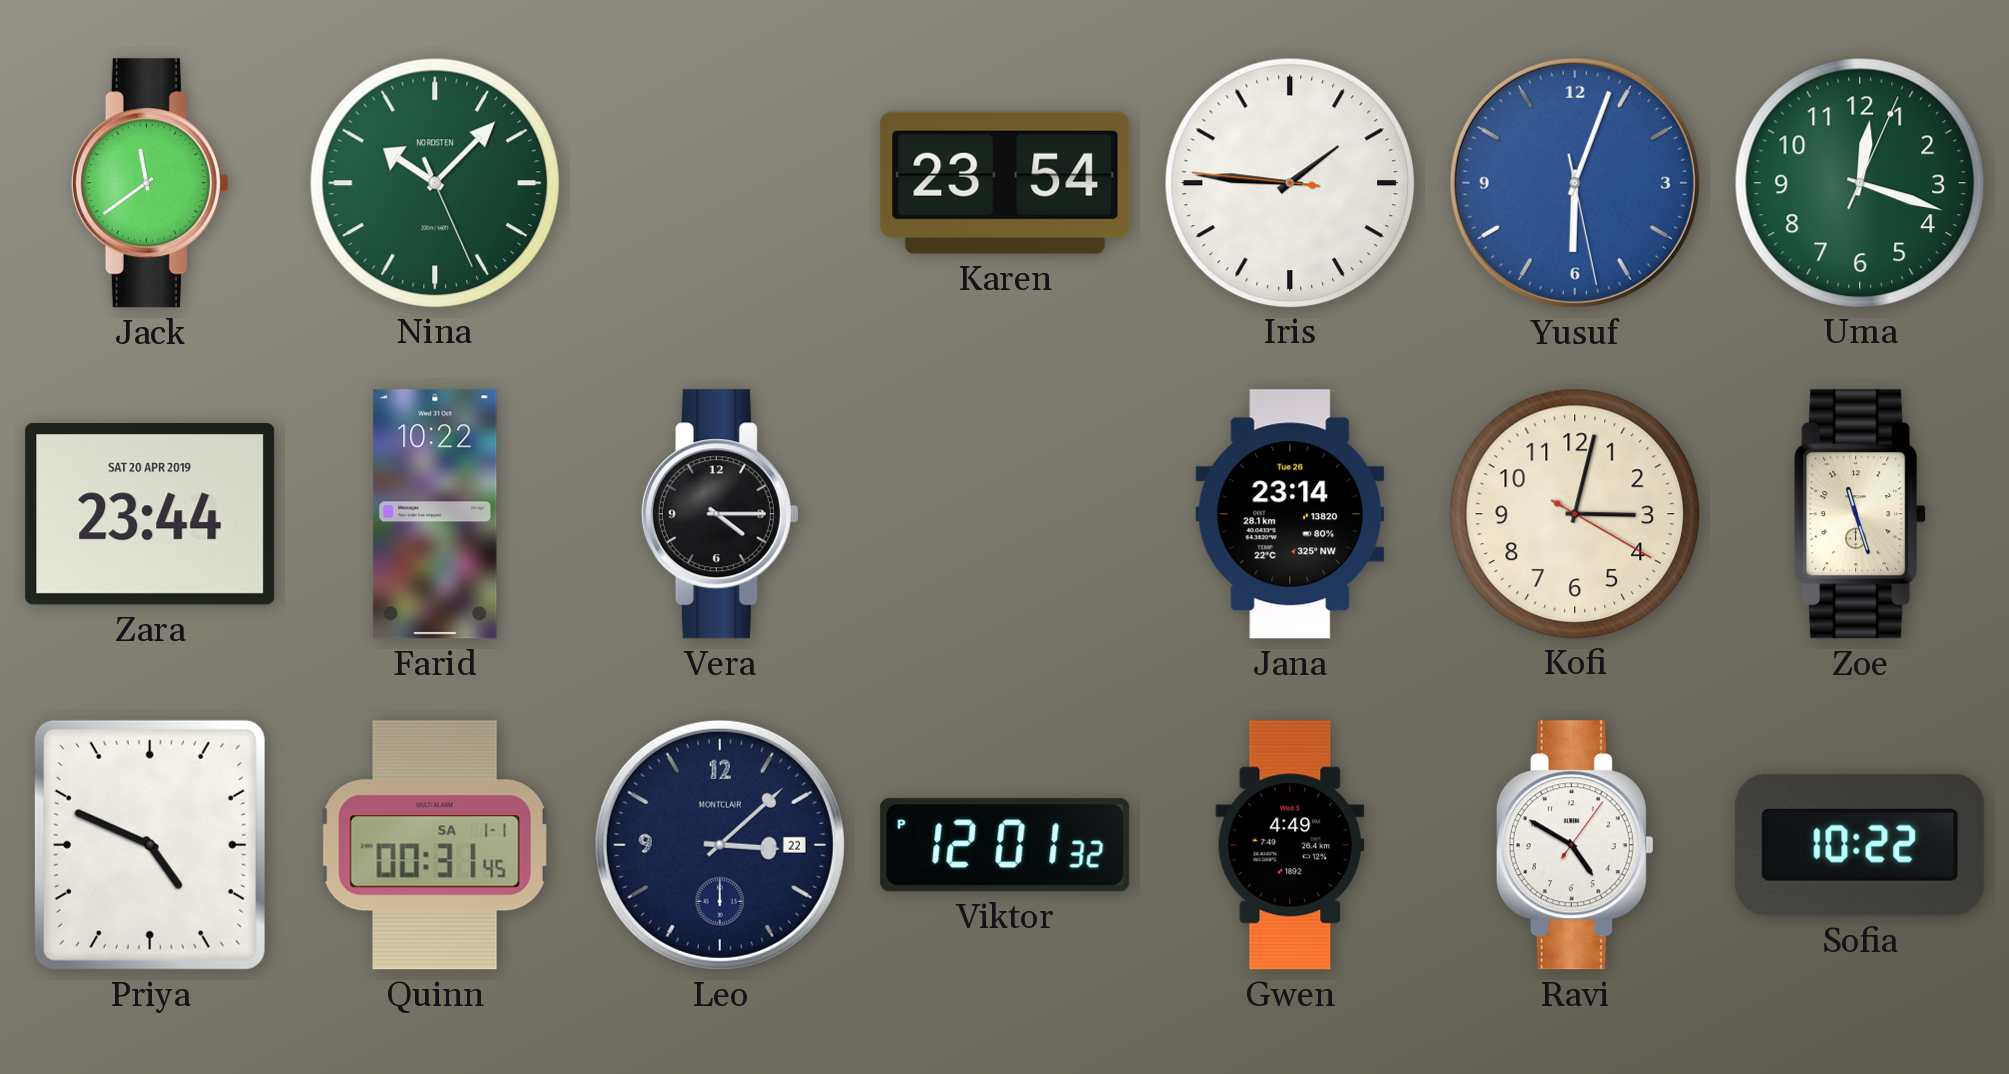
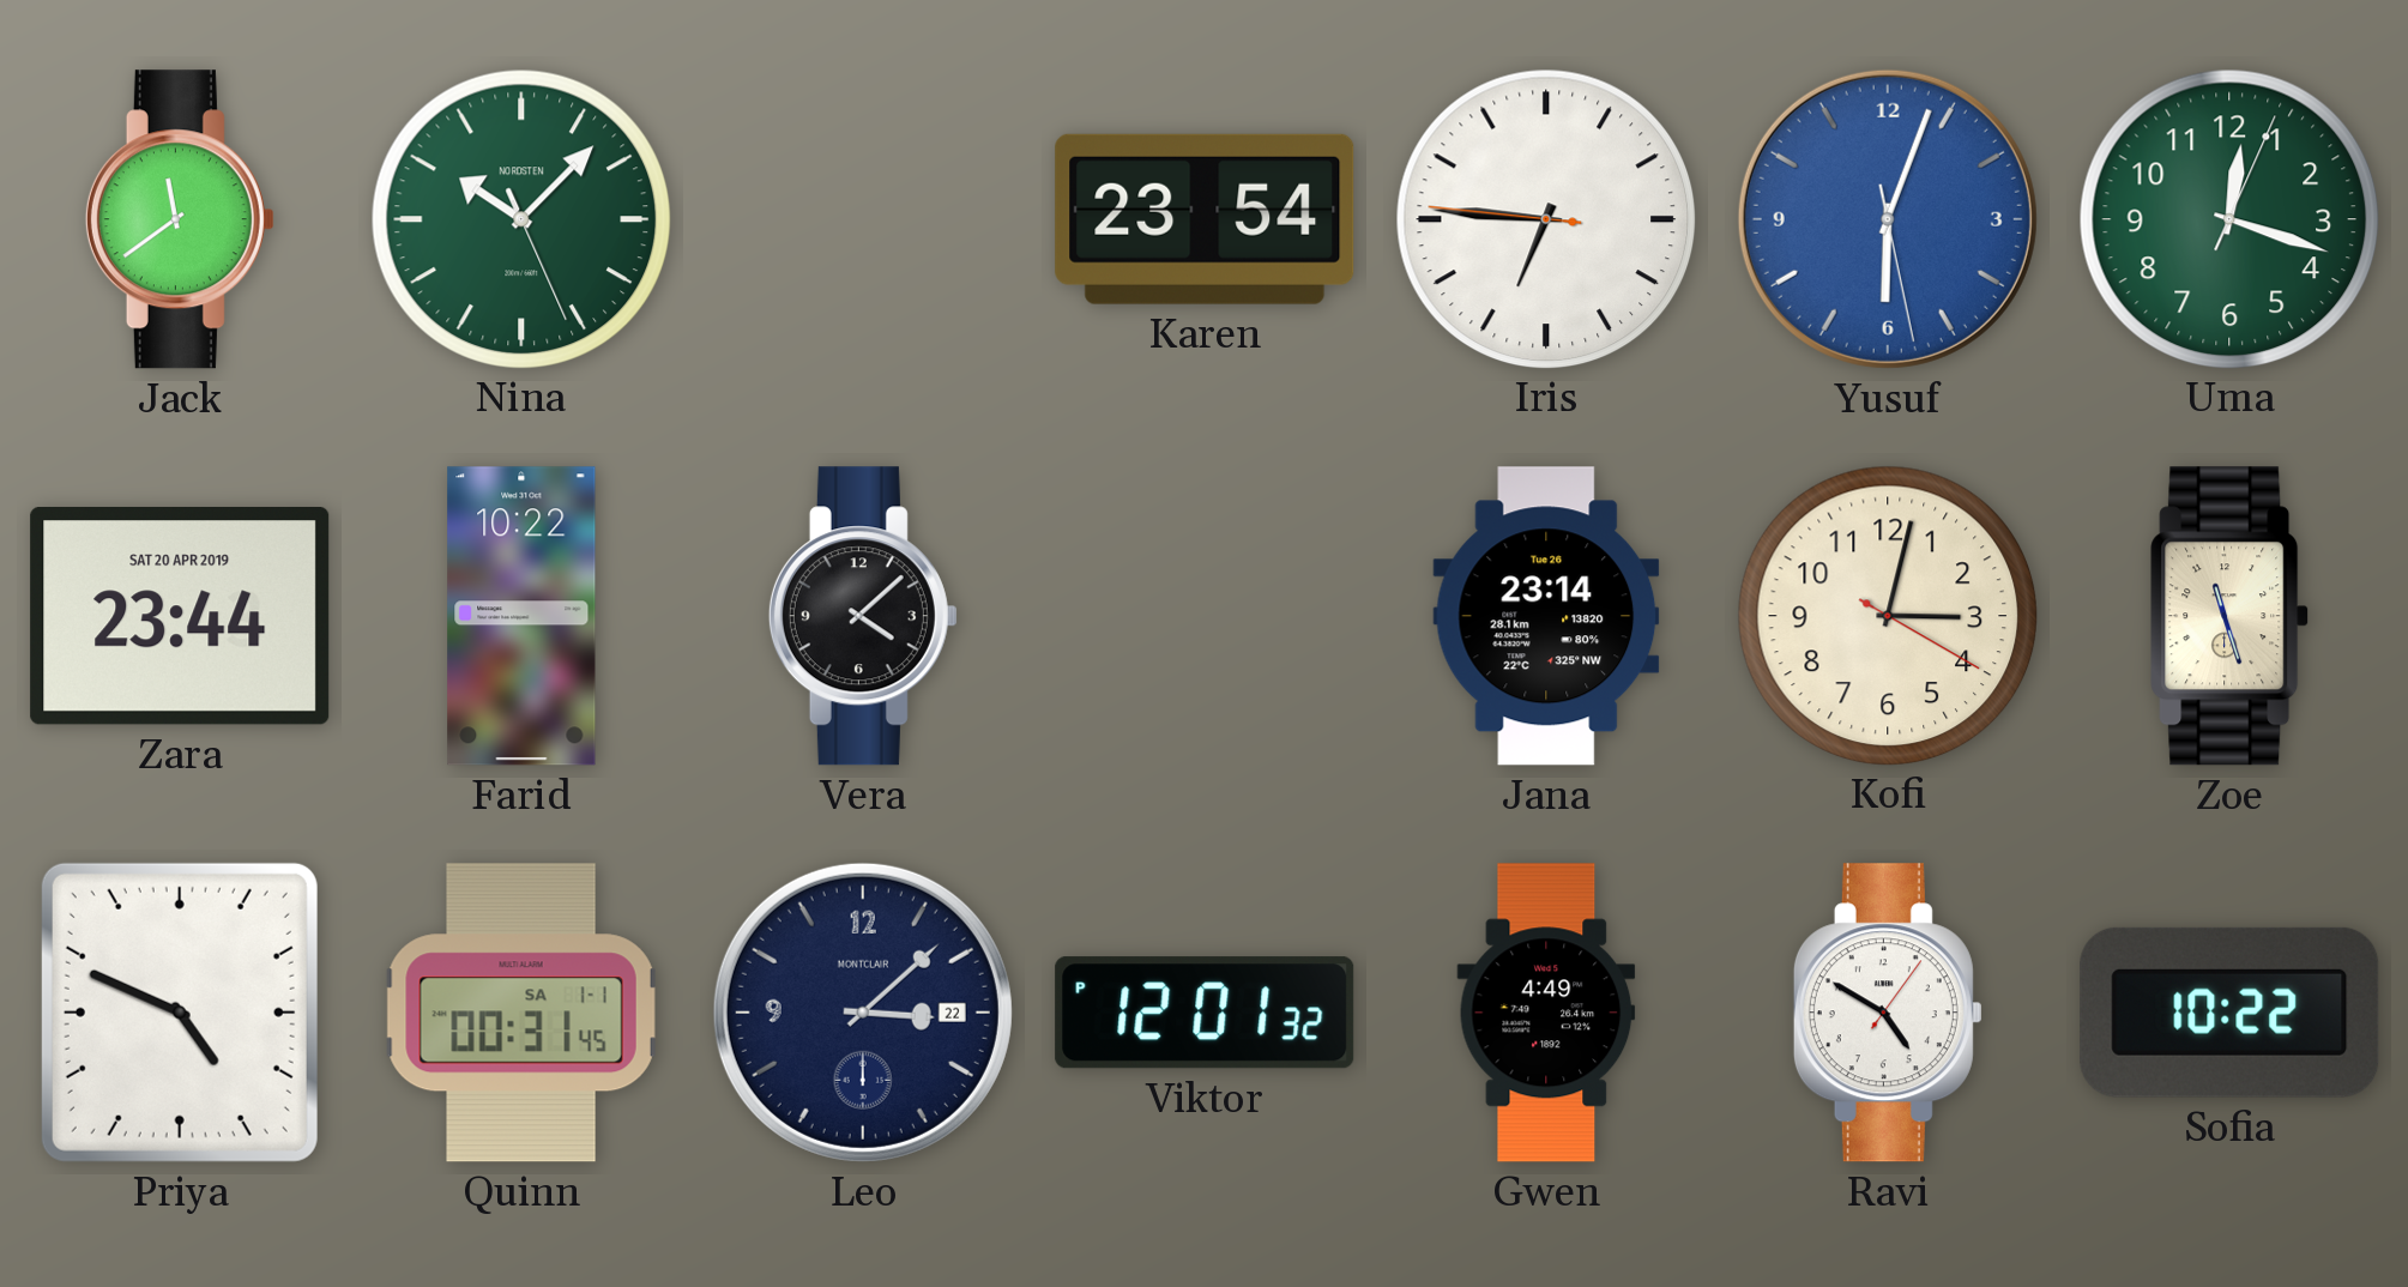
Iris: 1:45 -> 6:45
Vera: 4:15 -> 4:08
